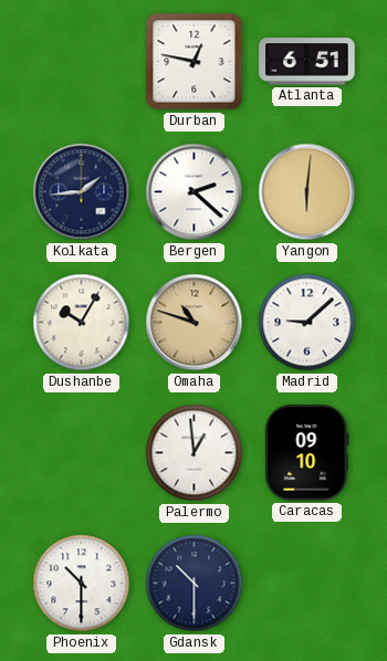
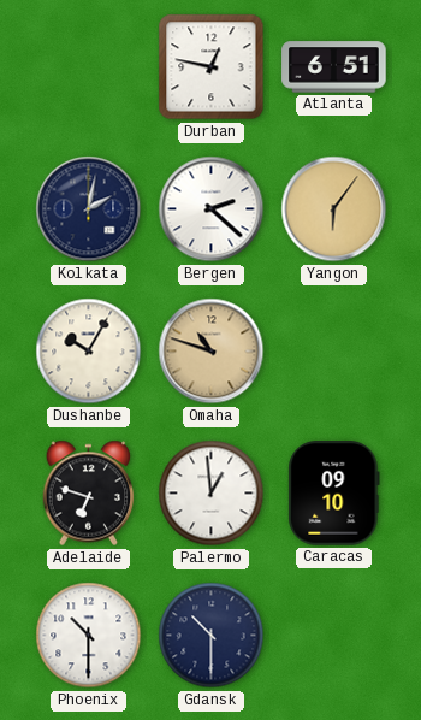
Kolkata: 1:44 -> 2:02
Yangon: 6:01 -> 6:06
Madrid: 9:08 -> none
Adelaide: none -> 6:48
